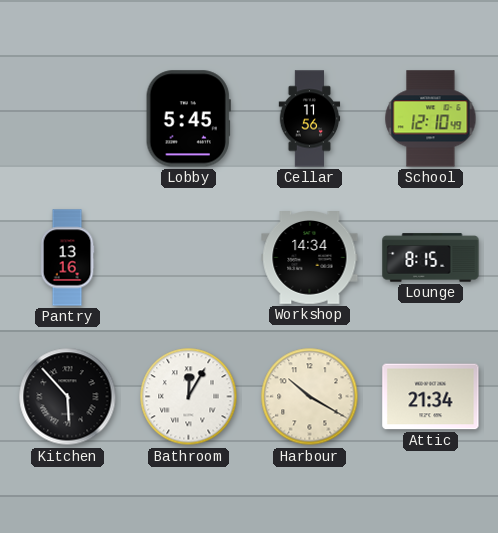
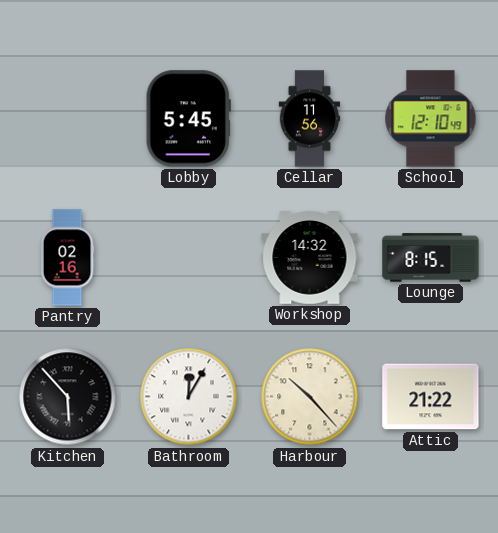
Pantry: 13:16 -> 02:16
Workshop: 14:34 -> 14:32
Harbour: 10:20 -> 10:23
Attic: 21:34 -> 21:22
